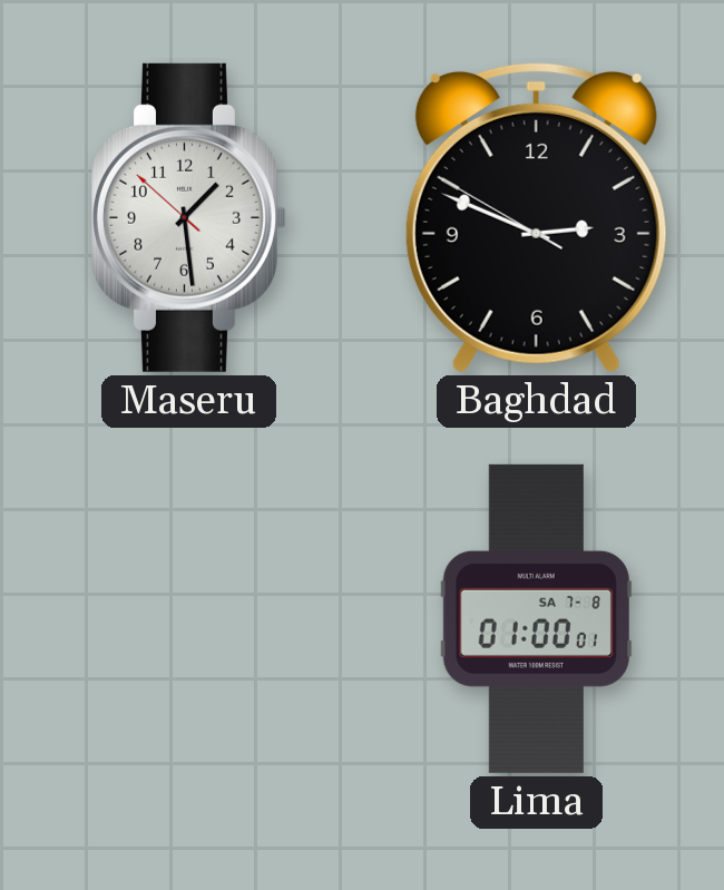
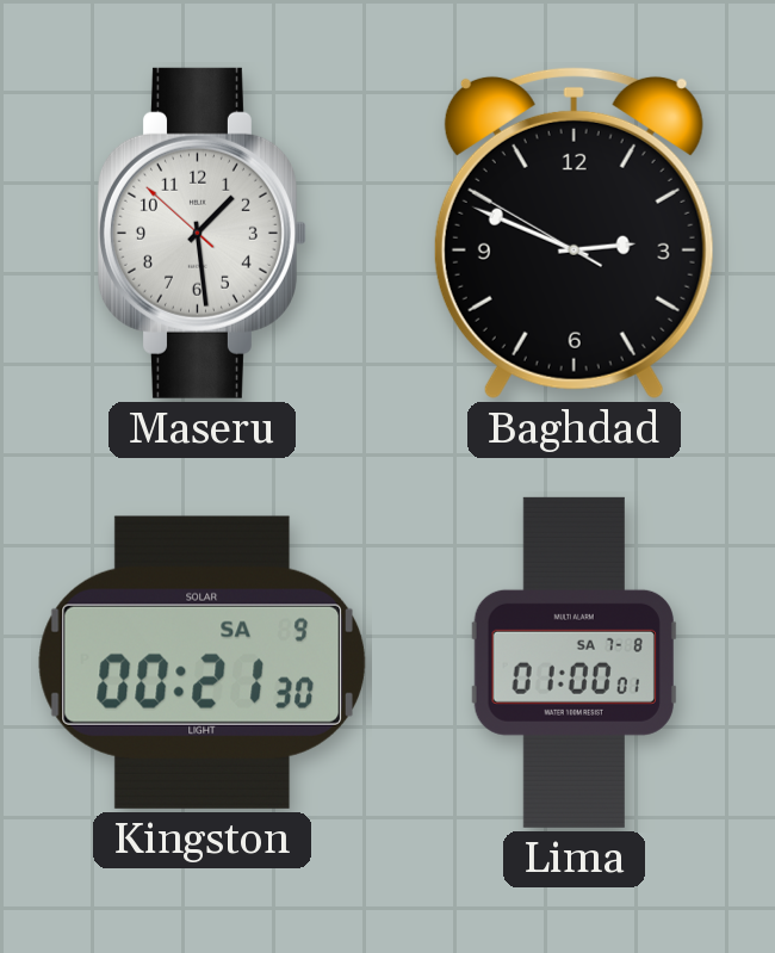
Kingston: none -> 00:21
